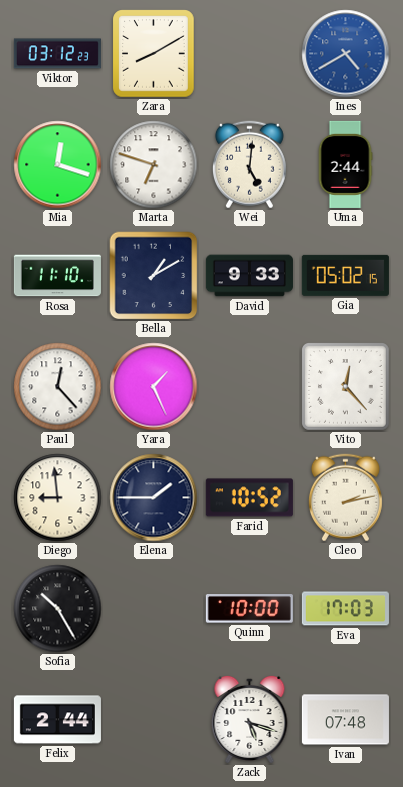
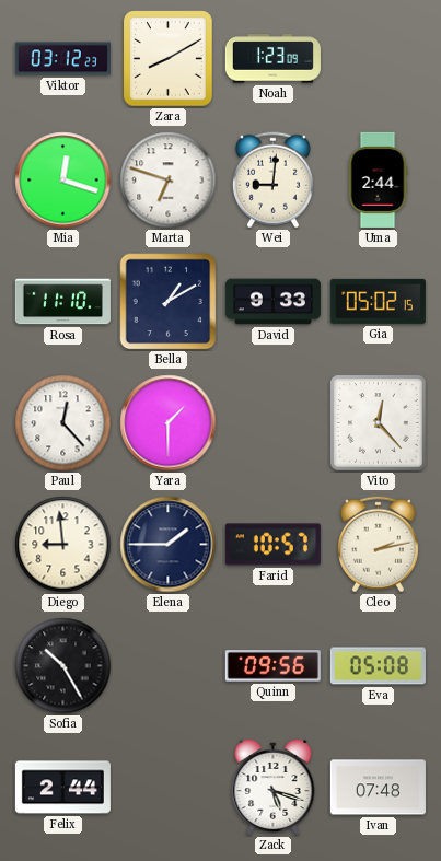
Noah: none -> 1:23
Ines: 4:40 -> none
Wei: 5:01 -> 9:01
Yara: 1:26 -> 1:30
Farid: 10:52 -> 10:57
Quinn: 10:00 -> 09:56
Eva: 17:03 -> 05:08
